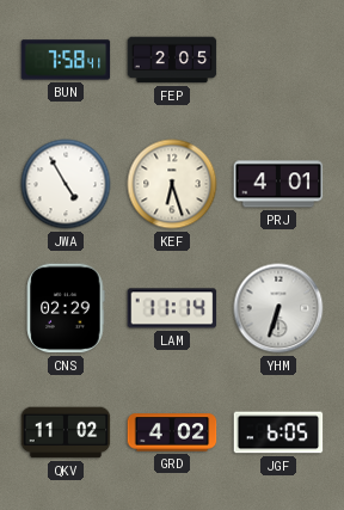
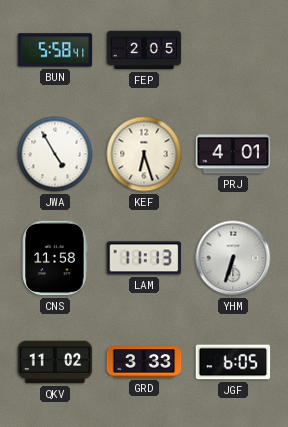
BUN: 7:58 -> 5:58
CNS: 02:29 -> 11:58
LAM: 11:14 -> 11:13
GRD: 4:02 -> 3:33
